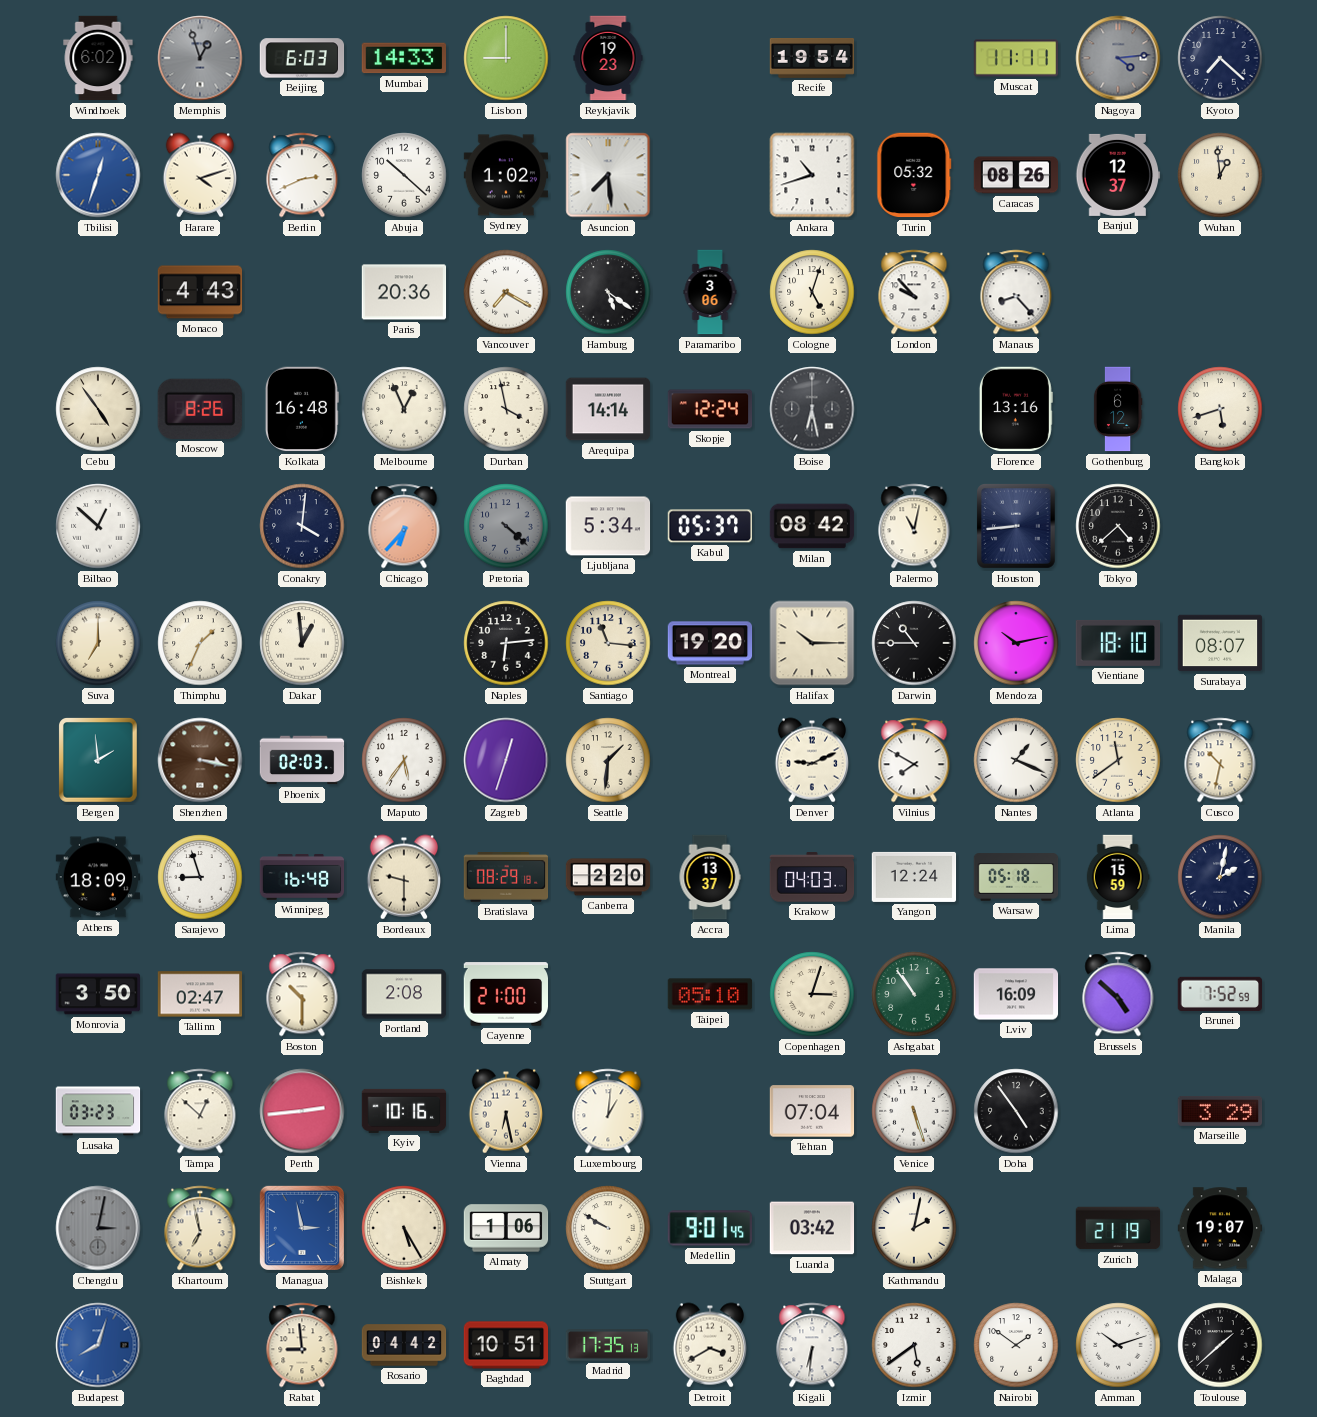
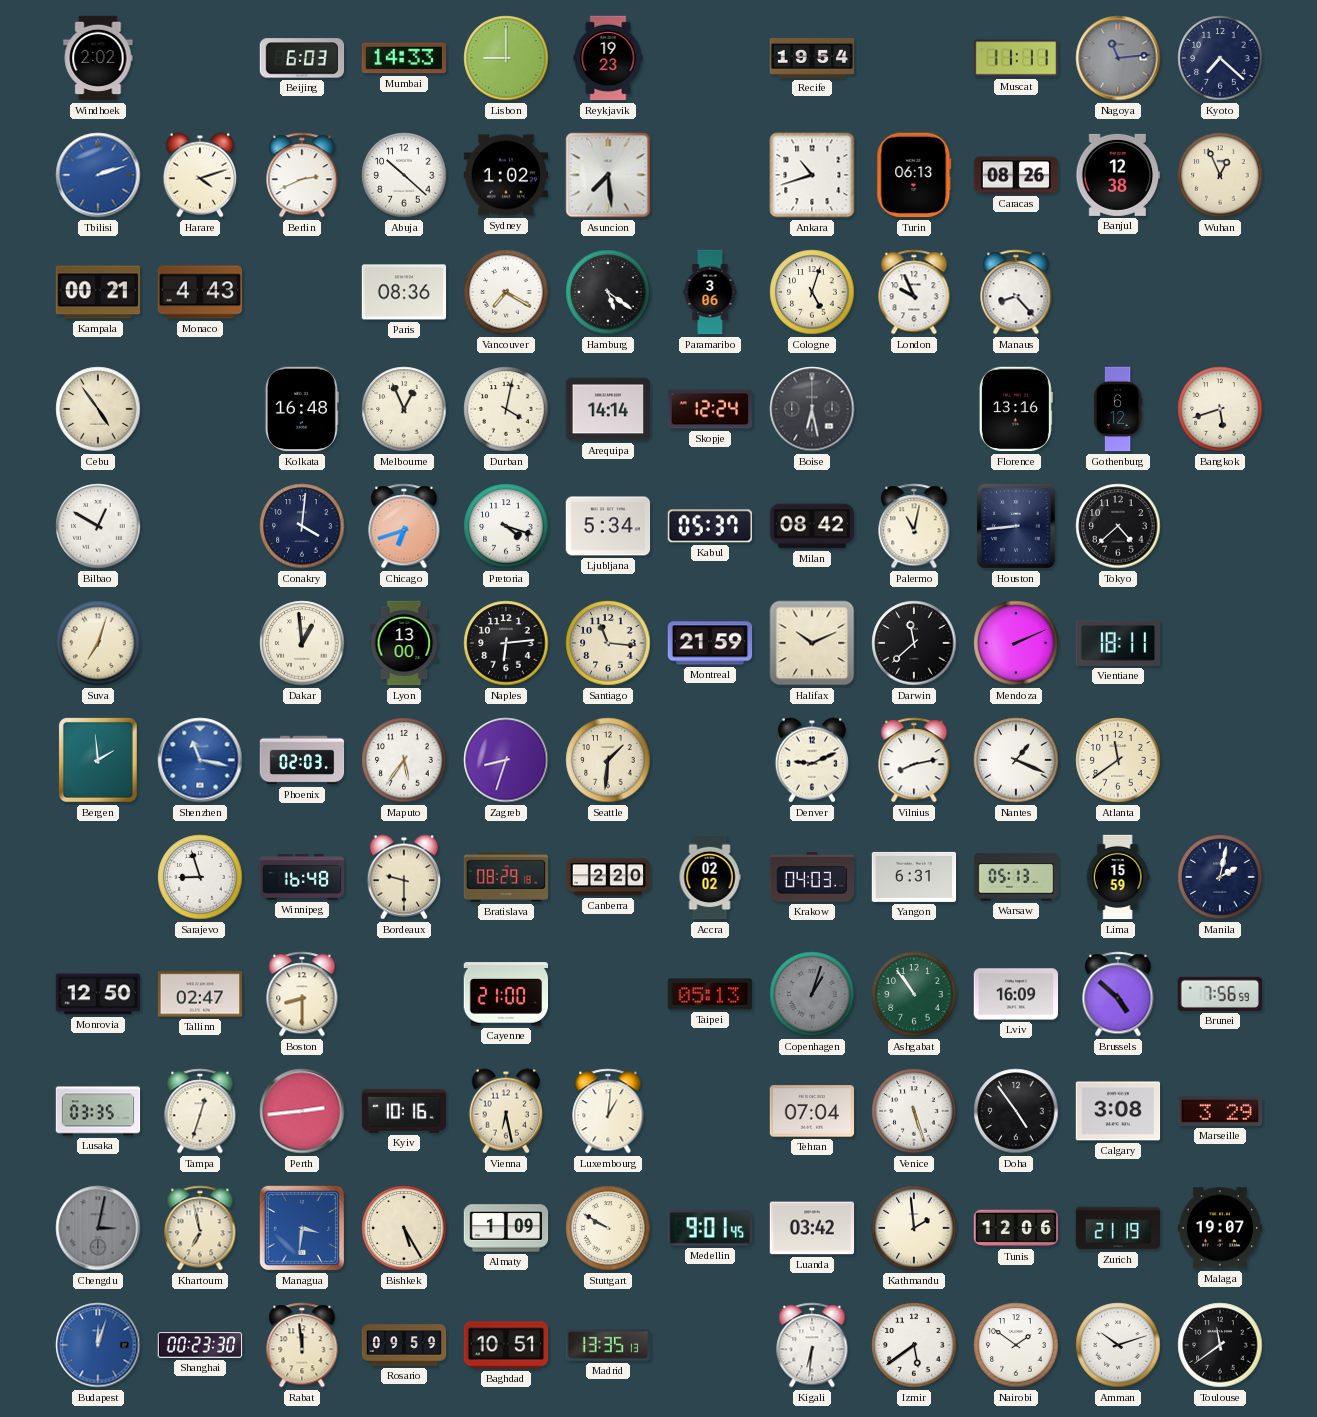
Windhoek: 6:02 -> 2:02
Memphis: 12:57 -> none
Nagoya: 4:14 -> 11:14
Tbilisi: 12:33 -> 2:12
Turin: 05:32 -> 06:13
Banjul: 12:37 -> 12:38
Wuhan: 12:59 -> 12:56
Kampala: none -> 00:21
Paris: 20:36 -> 08:36
London: 9:53 -> 9:56
Moscow: 8:26 -> none
Durban: 3:58 -> 4:02
Bilbao: 12:52 -> 12:50
Chicago: 6:37 -> 6:42
Pretoria: 4:22 -> 4:18
Pretoria dial: grey -> white
Suva: 7:00 -> 7:03
Thimphu: 1:34 -> none
Lyon: none -> 13:00
Montreal: 19:20 -> 21:59
Halifax: 10:15 -> 10:11
Darwin: 10:45 -> 11:38
Mendoza: 10:13 -> 2:11
Vientiane: 18:10 -> 18:11
Surabaya: 08:07 -> none
Shenzhen: 3:17 -> 11:17
Shenzhen dial: brown -> blue
Zagreb: 12:33 -> 8:33
Vilnius: 7:50 -> 8:13
Cusco: 10:32 -> none
Athens: 18:09 -> none
Accra: 13:37 -> 02:02
Yangon: 12:24 -> 6:31
Warsaw: 05:18 -> 05:13
Monrovia: 3:50 -> 12:50
Boston: 10:30 -> 8:30
Portland: 2:08 -> none
Taipei: 05:10 -> 05:13
Copenhagen: 3:03 -> 1:03
Copenhagen dial: cream -> grey
Brunei: 7:52 -> 7:56
Lusaka: 03:23 -> 03:35
Tampa: 12:52 -> 12:33
Calgary: none -> 3:08
Managua: 2:58 -> 3:31
Almaty: 1:06 -> 1:09
Kathmandu: 2:02 -> 1:59
Tunis: none -> 12:06
Budapest: 8:03 -> 12:03
Shanghai: none -> 00:23
Rabat: 8:59 -> 11:59
Rosario: 04:42 -> 09:59
Madrid: 17:35 -> 13:35
Detroit: 3:40 -> none
Toulouse: 1:38 -> 11:39
